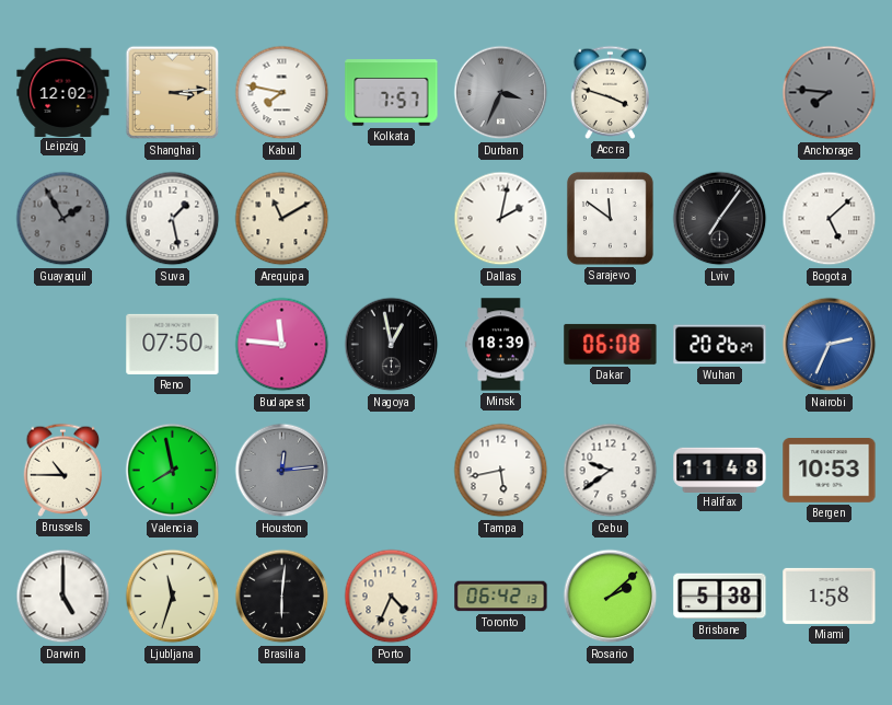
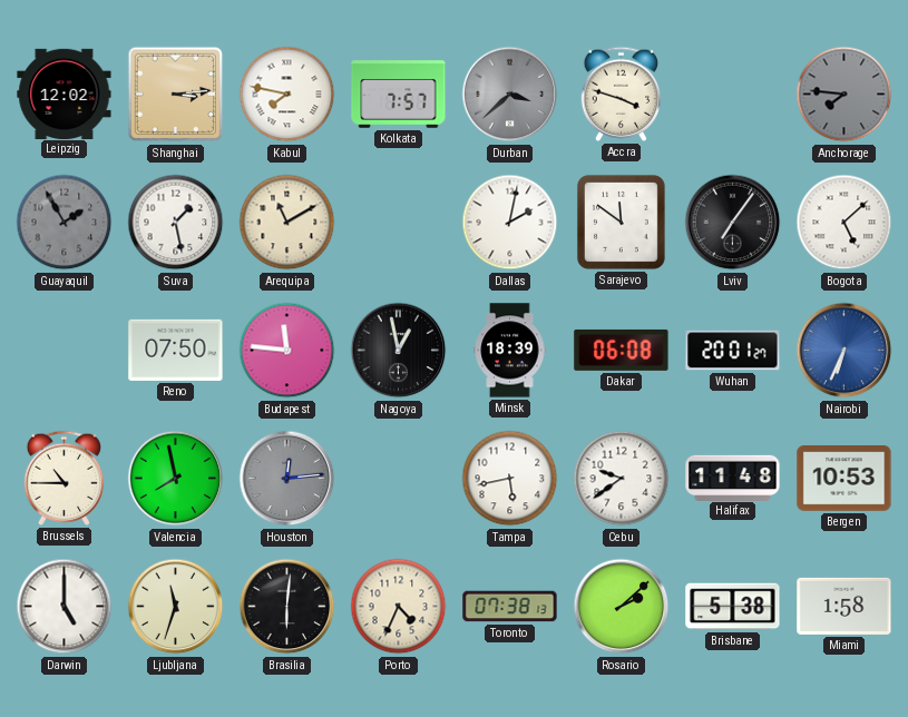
Durban: 3:34 -> 3:38
Wuhan: 20:26 -> 20:01
Nairobi: 2:34 -> 6:34
Toronto: 06:42 -> 07:38
